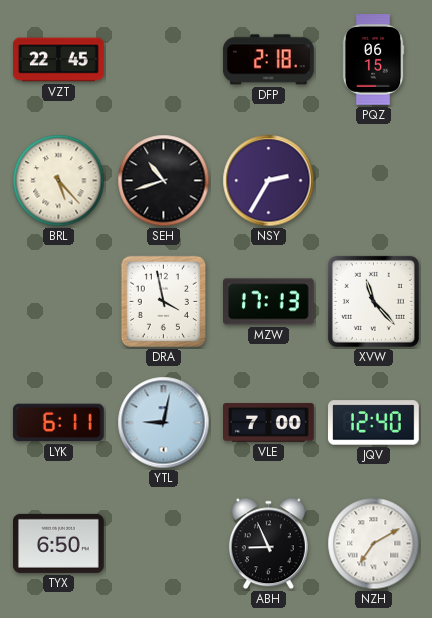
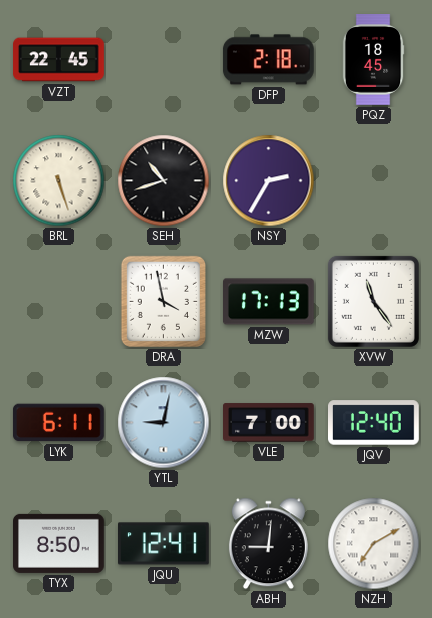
PQZ: 06:15 -> 18:45
BRL: 5:23 -> 5:27
XVW: 11:23 -> 11:24
TYX: 6:50 -> 8:50
JQU: none -> 12:41
ABH: 8:56 -> 9:01
